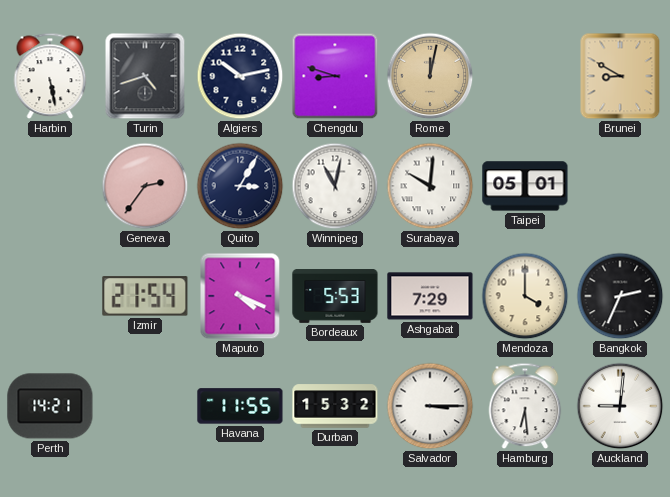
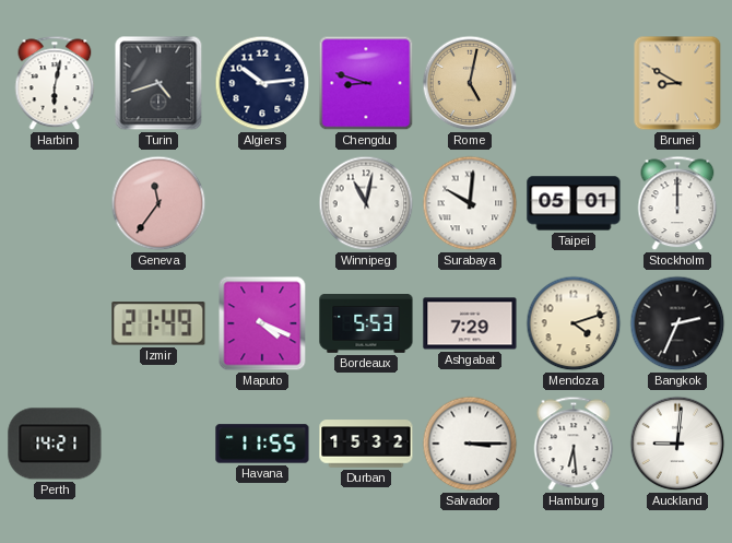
Harbin: 5:28 -> 6:02
Algiers: 10:13 -> 10:14
Rome: 12:02 -> 5:02
Geneva: 2:36 -> 11:36
Quito: 3:05 -> none
Stockholm: none -> 12:00
Izmir: 21:54 -> 21:49
Mendoza: 4:00 -> 4:12
